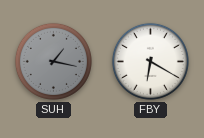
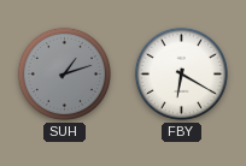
SUH: 1:17 -> 1:12
